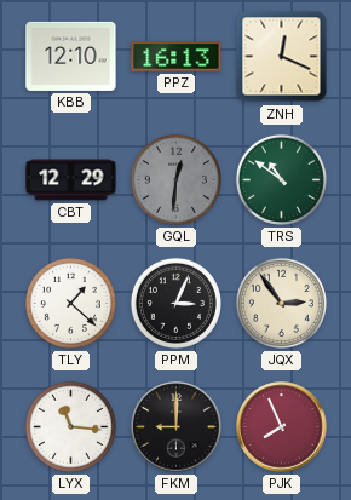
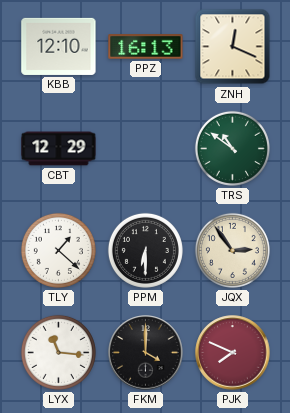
GQL: 12:31 -> none
PPM: 3:04 -> 6:30
FKM: 9:00 -> 4:00
PJK: 7:56 -> 7:49
